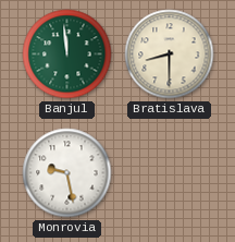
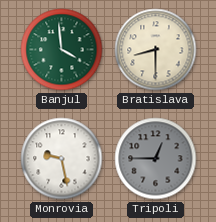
Banjul: 11:59 -> 3:59
Tripoli: none -> 12:45
